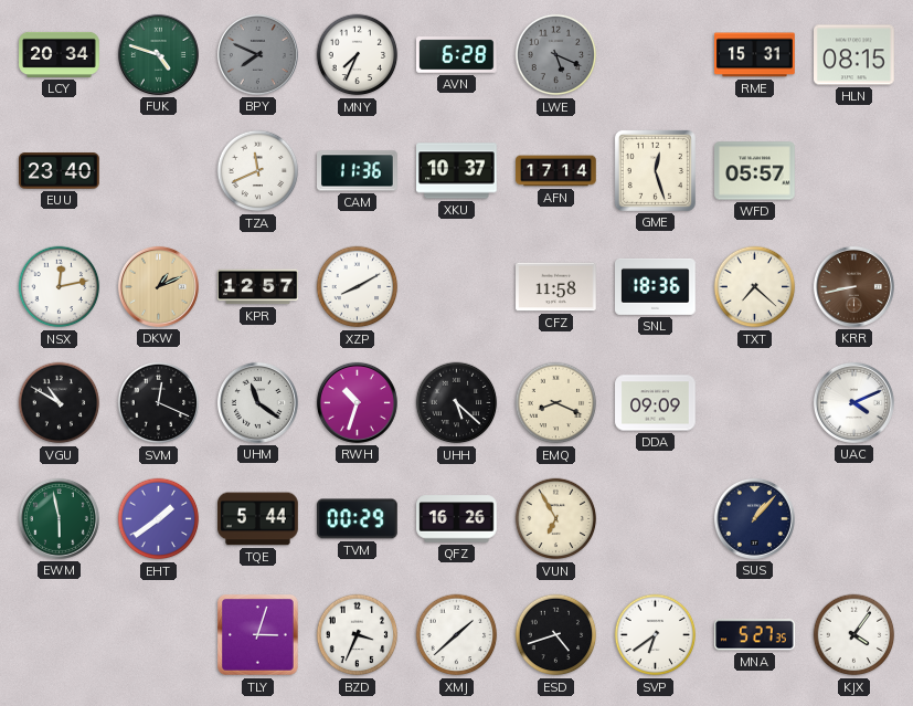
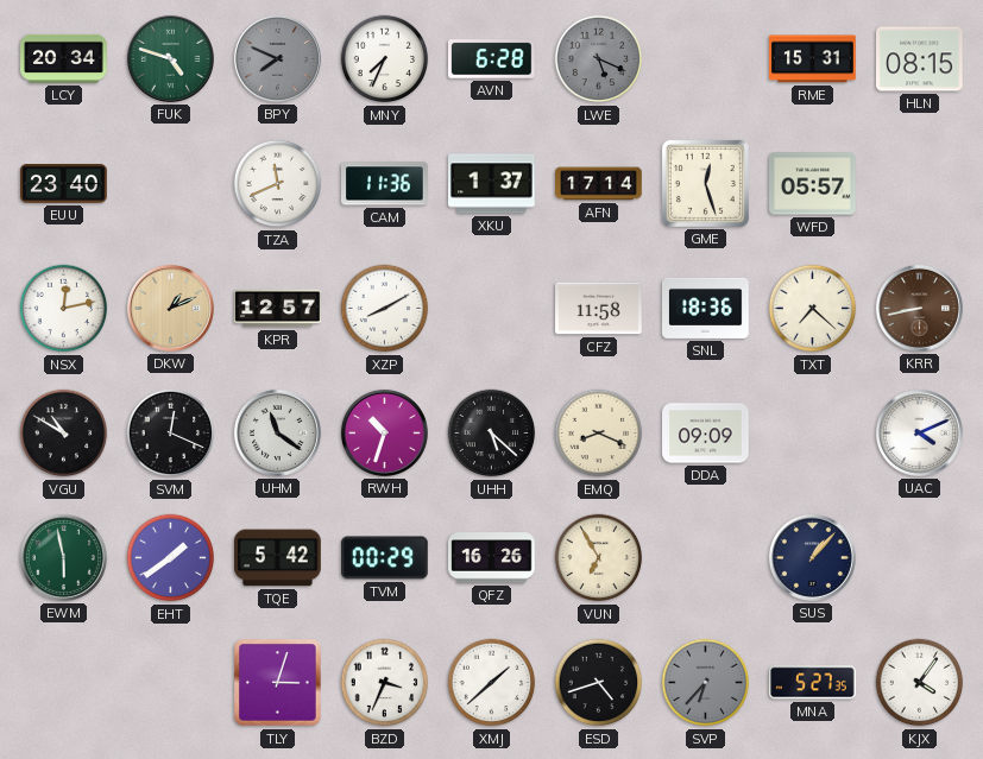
XKU: 10:37 -> 1:37
TQE: 5:44 -> 5:42
SVP: 6:39 -> 6:37
SVP dial: white -> grey
